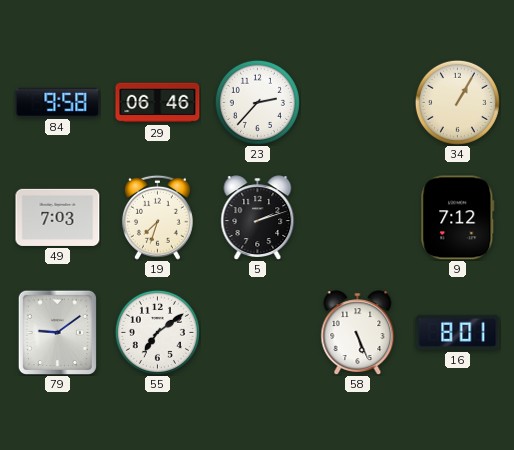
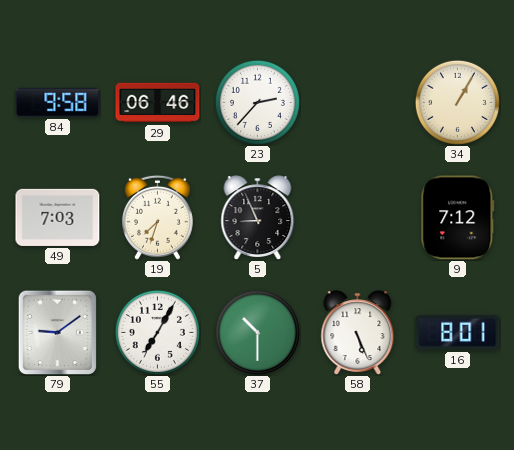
5: 2:12 -> 8:56
55: 7:09 -> 7:05
37: none -> 10:30
